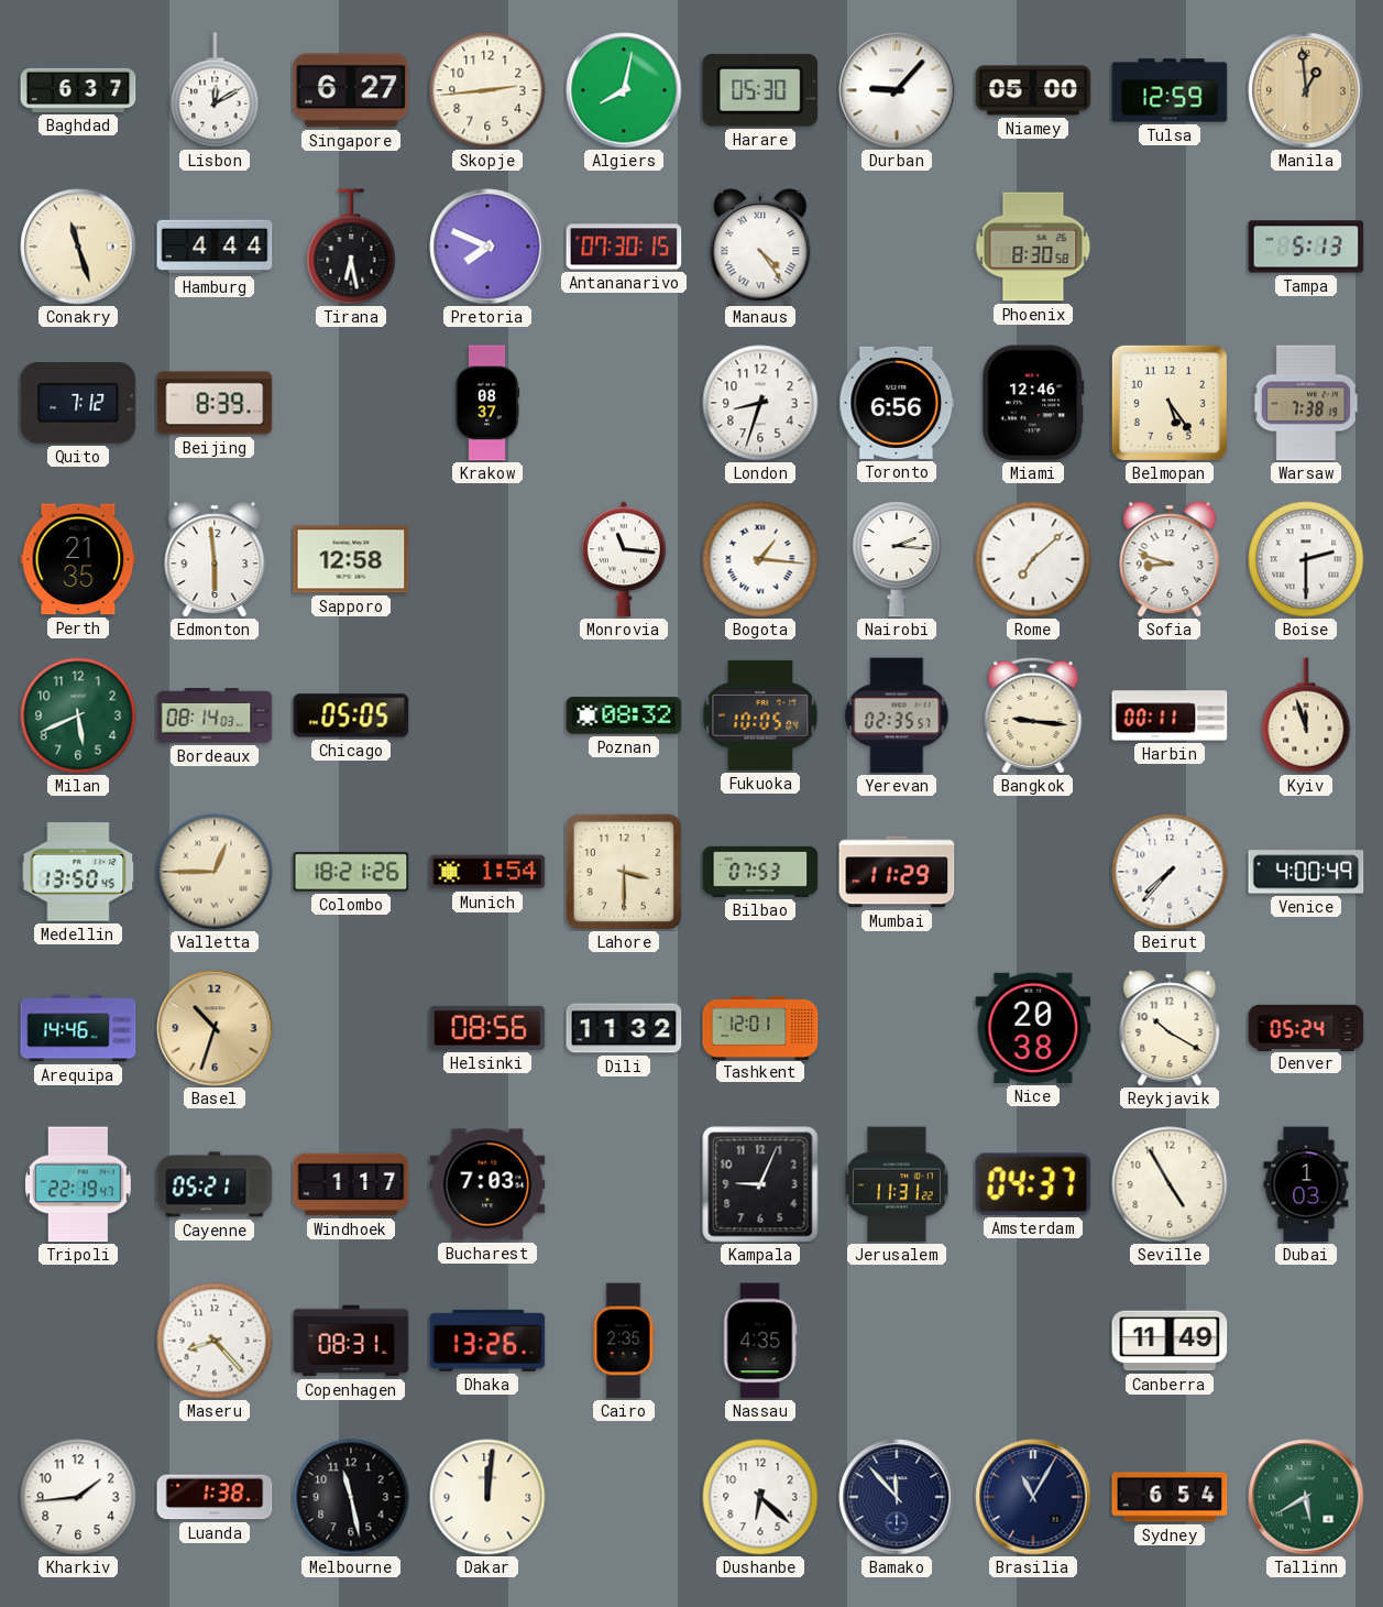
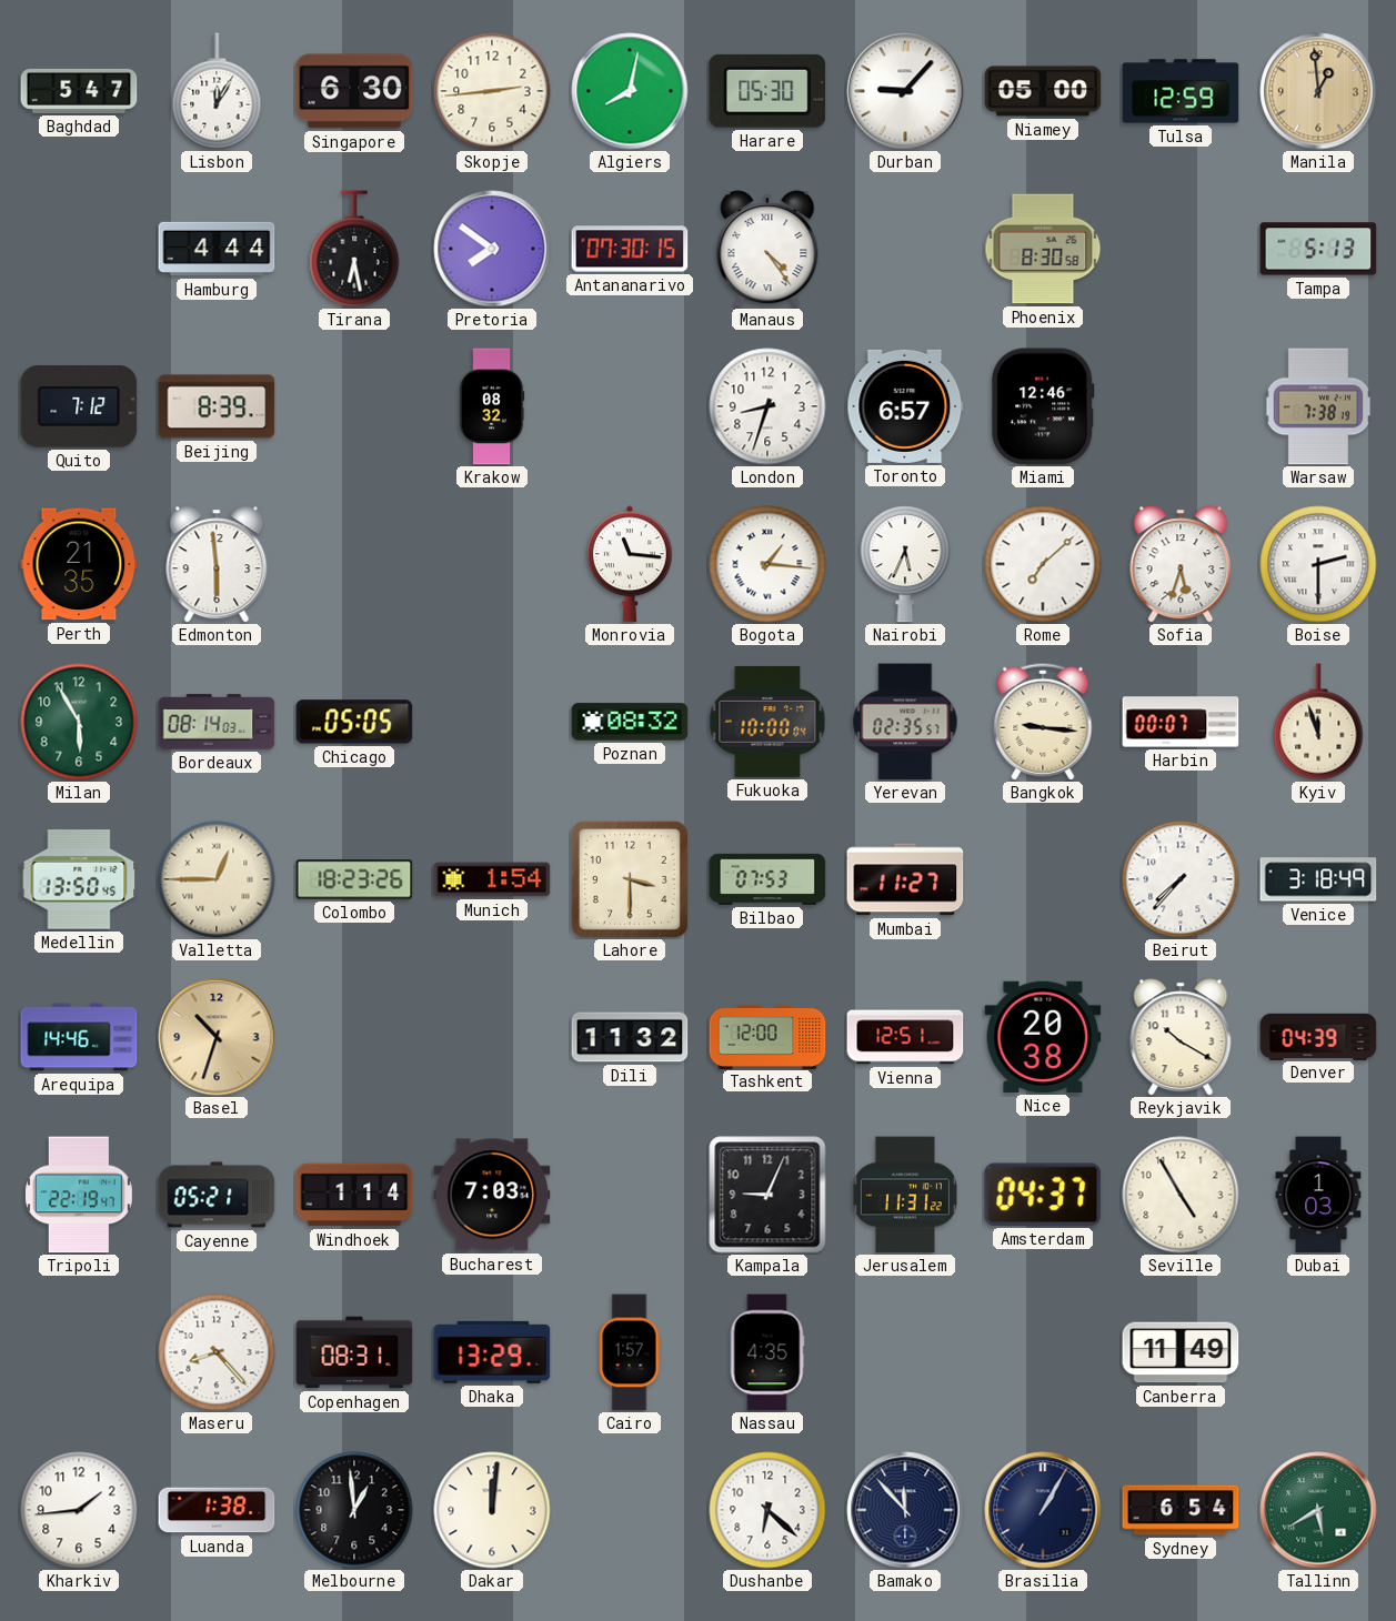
Baghdad: 6:37 -> 5:47
Lisbon: 12:10 -> 12:05
Singapore: 6:27 -> 6:30
Conakry: 11:27 -> none
Pretoria: 7:49 -> 7:51
Krakow: 08:37 -> 08:32
Toronto: 6:56 -> 6:57
Belmopan: 5:24 -> none
Sapporo: 12:58 -> none
Nairobi: 2:16 -> 5:34
Sofia: 8:48 -> 5:33
Milan: 5:41 -> 5:55
Fukuoka: 10:05 -> 10:00
Harbin: 00:11 -> 00:07
Colombo: 18:21 -> 18:23
Mumbai: 11:29 -> 11:27
Venice: 4:00 -> 3:18
Helsinki: 08:56 -> none
Tashkent: 12:01 -> 12:00
Vienna: none -> 12:51
Denver: 05:24 -> 04:39
Windhoek: 1:17 -> 1:14
Dhaka: 13:26 -> 13:29
Cairo: 2:35 -> 1:57
Melbourne: 11:28 -> 12:59
Brasilia: 11:05 -> 1:05
